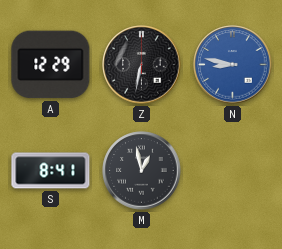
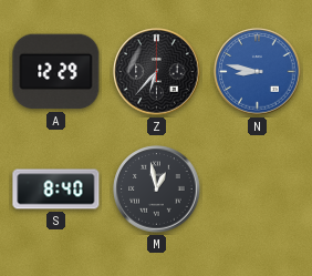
Z: 6:32 -> 6:37
S: 8:41 -> 8:40
